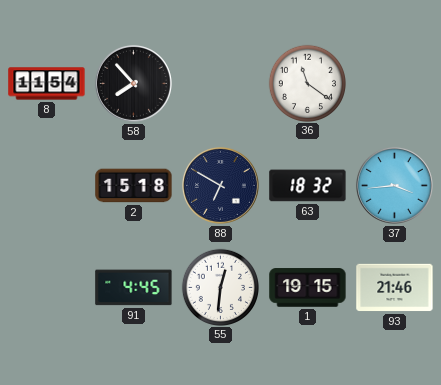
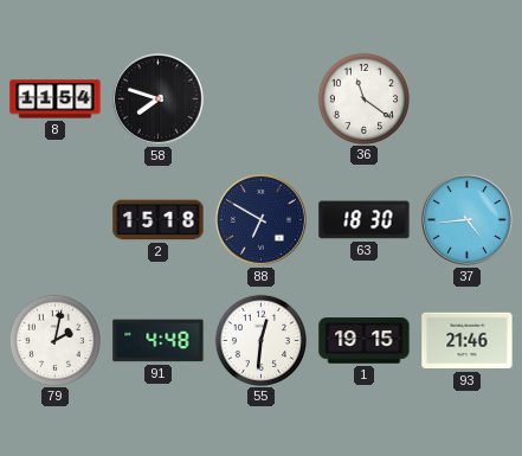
58: 7:53 -> 7:48
63: 18:32 -> 18:30
37: 3:44 -> 4:44
79: none -> 2:02
91: 4:45 -> 4:48
